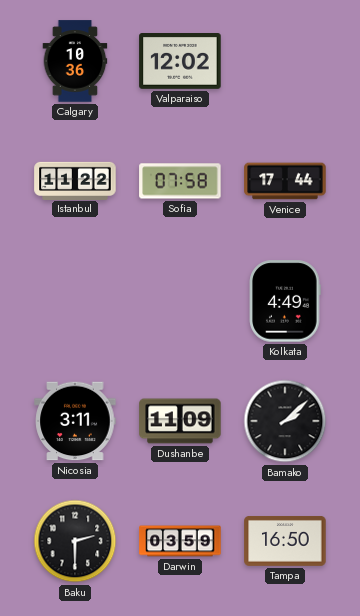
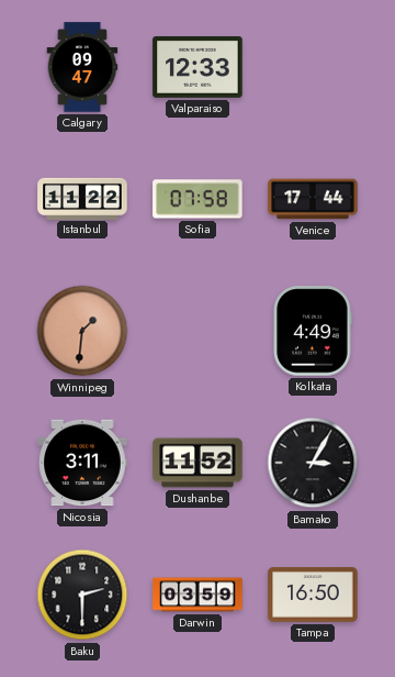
Calgary: 10:36 -> 09:47
Valparaiso: 12:02 -> 12:33
Winnipeg: none -> 1:31
Dushanbe: 11:09 -> 11:52
Bamako: 2:08 -> 3:05
